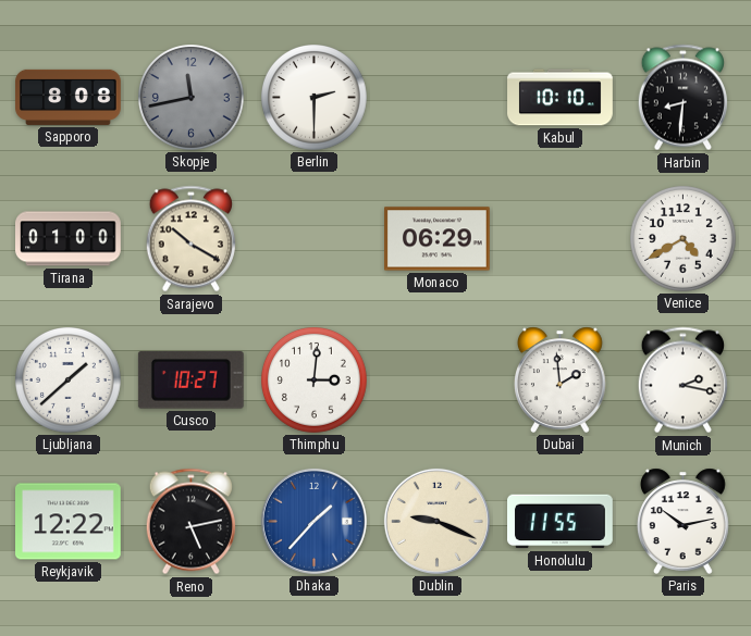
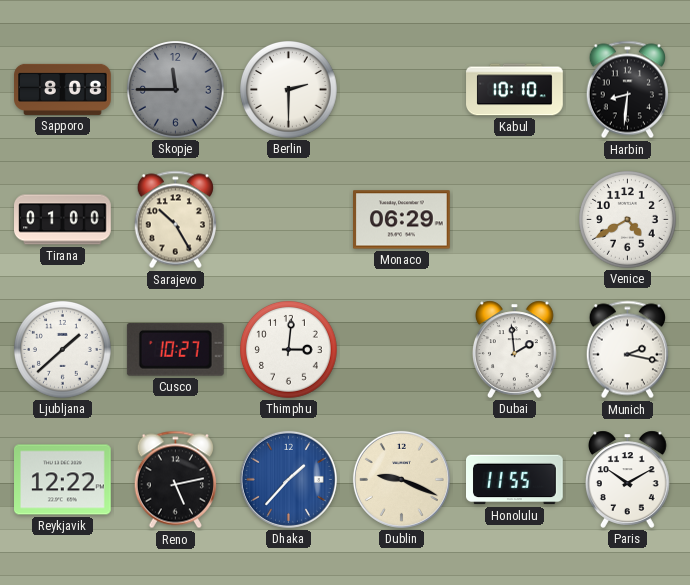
Skopje: 11:43 -> 11:45
Sarajevo: 10:20 -> 10:25
Paris: 10:13 -> 10:10
